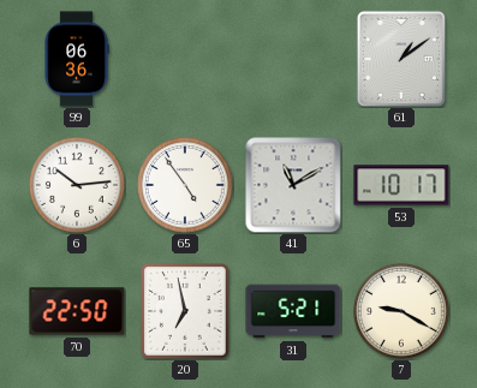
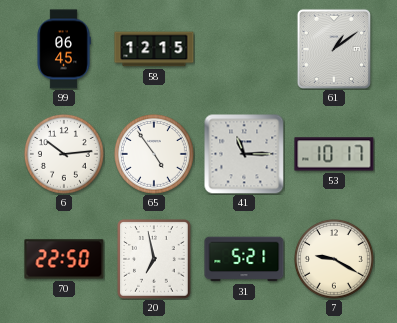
99: 06:36 -> 06:45
58: none -> 12:15
41: 11:10 -> 11:15
